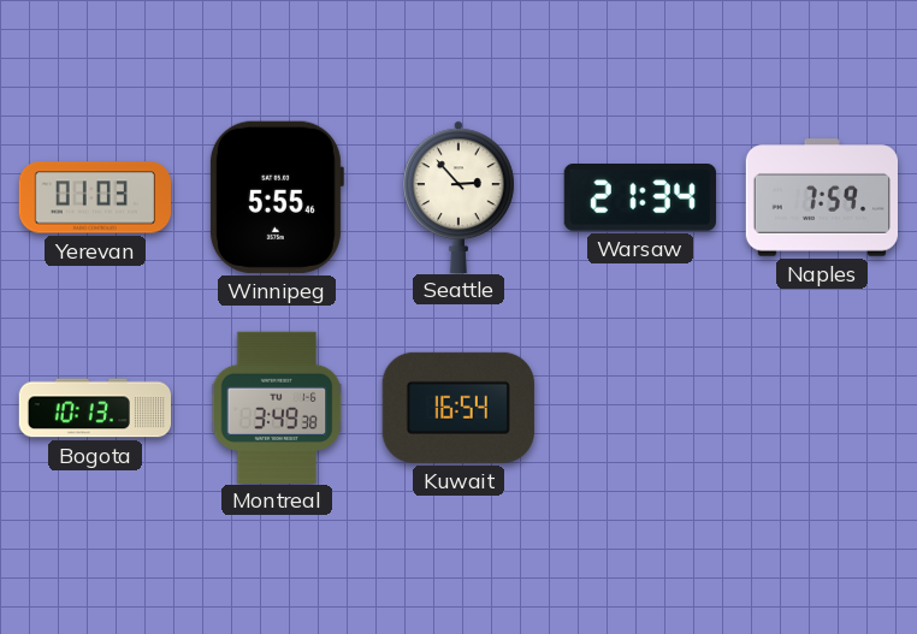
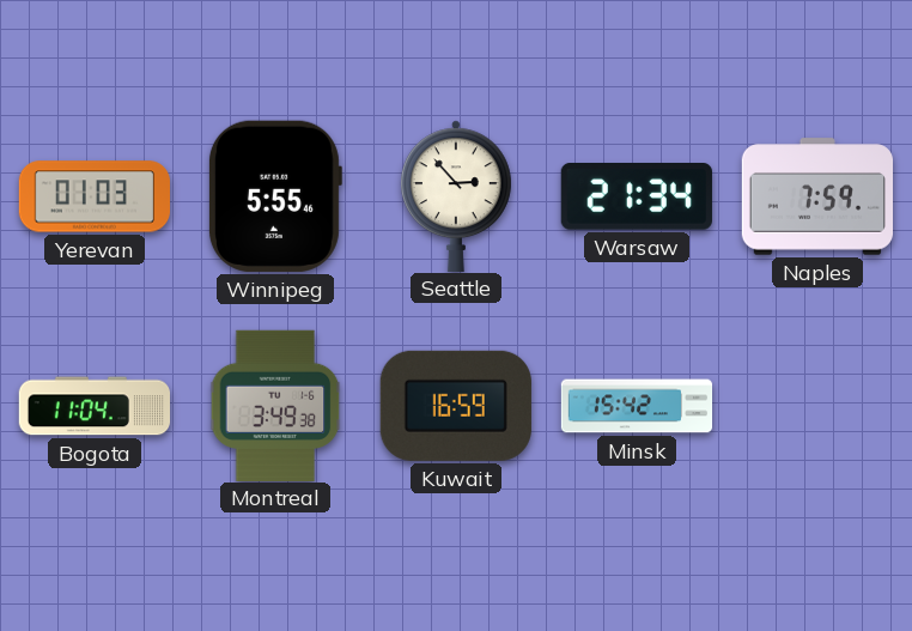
Bogota: 10:13 -> 11:04
Kuwait: 16:54 -> 16:59
Minsk: none -> 15:42
